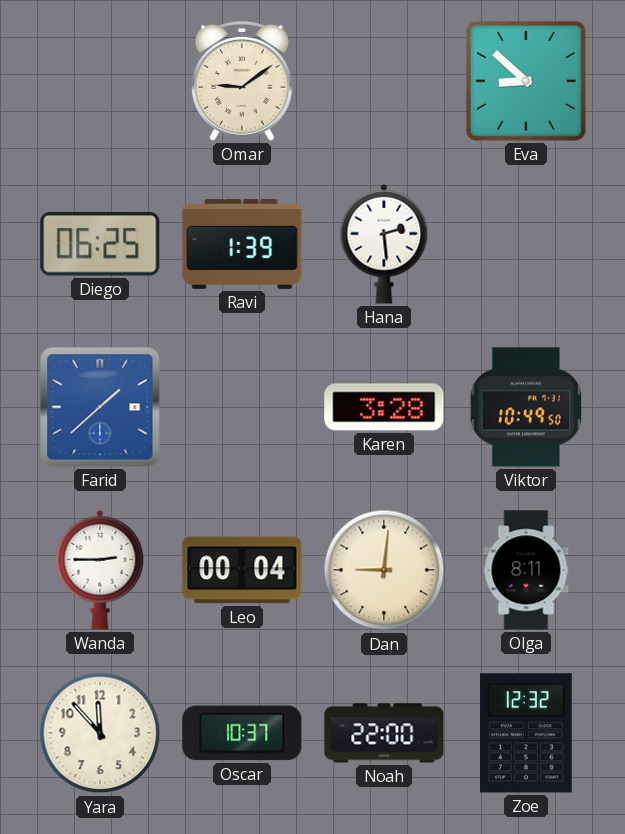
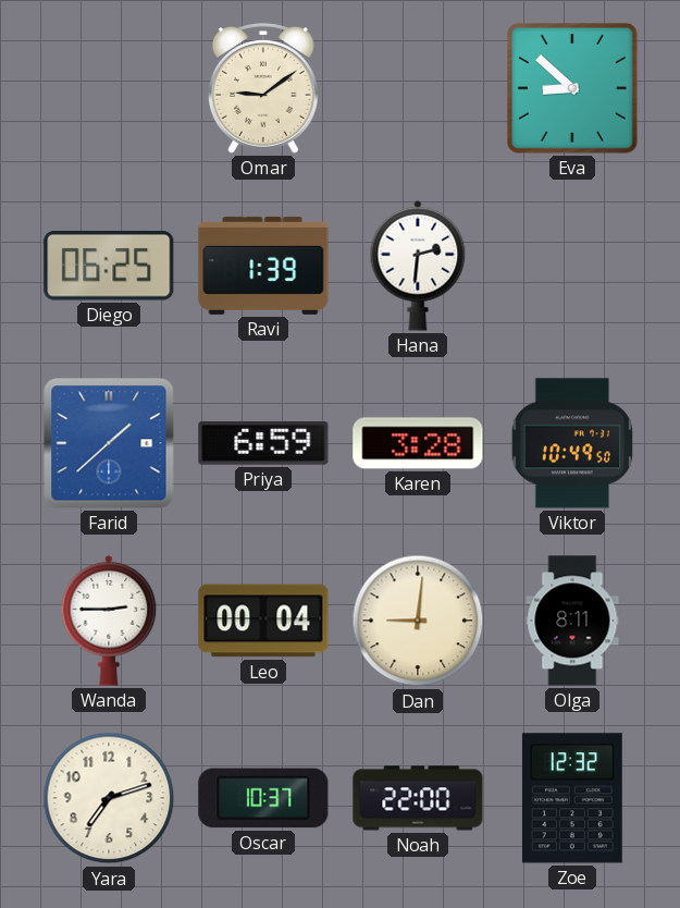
Hana: 2:29 -> 2:31
Priya: none -> 6:59
Yara: 11:53 -> 7:12
